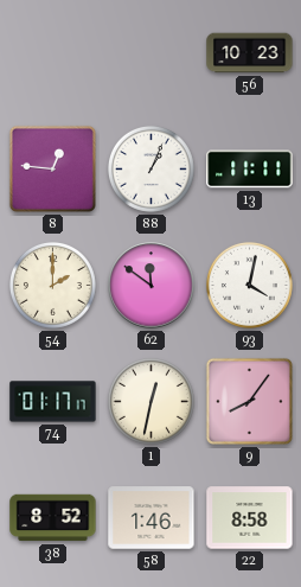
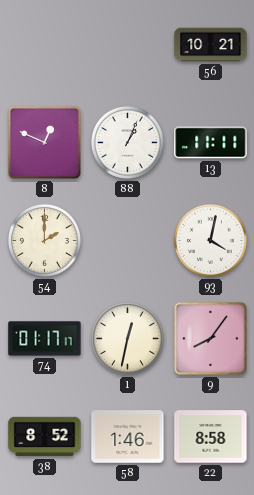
56: 10:23 -> 10:21
8: 12:46 -> 12:49
62: 11:51 -> none
